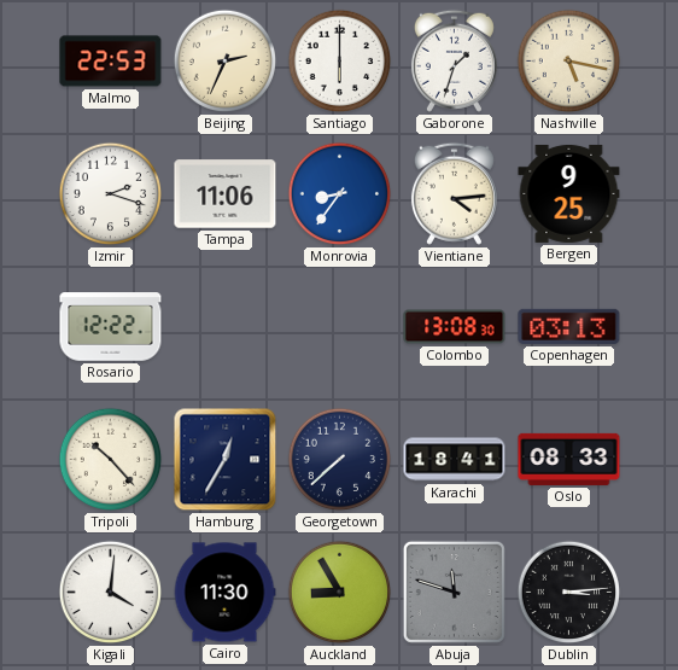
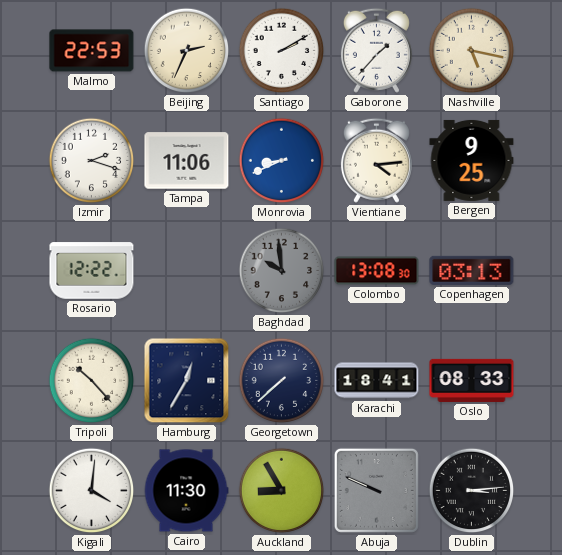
Santiago: 6:00 -> 2:10
Gaborone: 1:33 -> 1:37
Monrovia: 8:36 -> 8:41
Baghdad: none -> 9:59
Abuja: 11:48 -> 9:49
